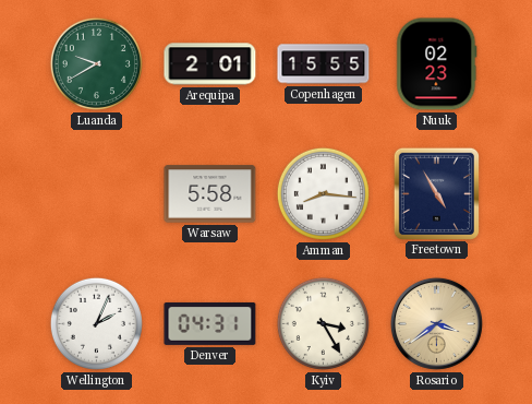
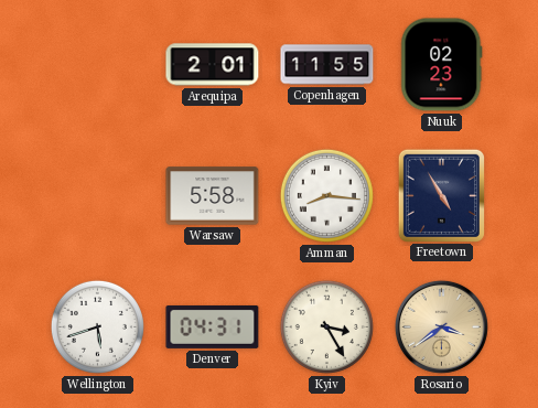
Luanda: 9:40 -> none
Copenhagen: 15:55 -> 11:55
Wellington: 2:04 -> 5:42
